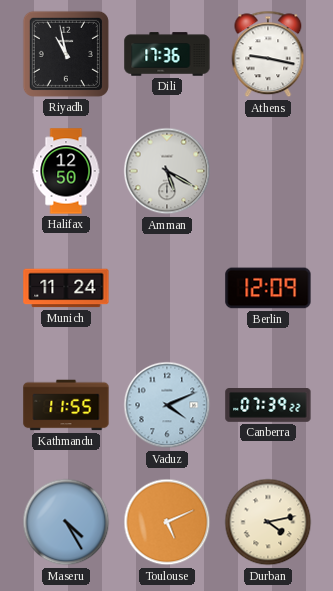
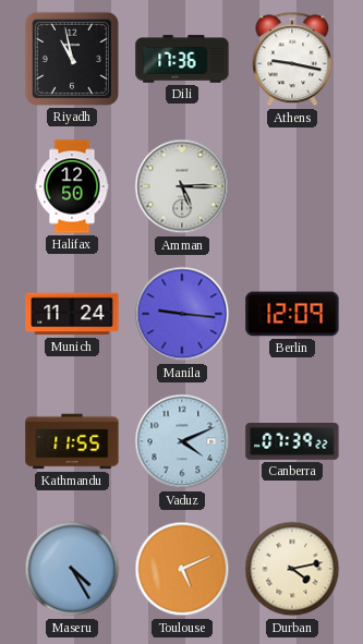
Amman: 5:20 -> 5:15
Manila: none -> 9:16
